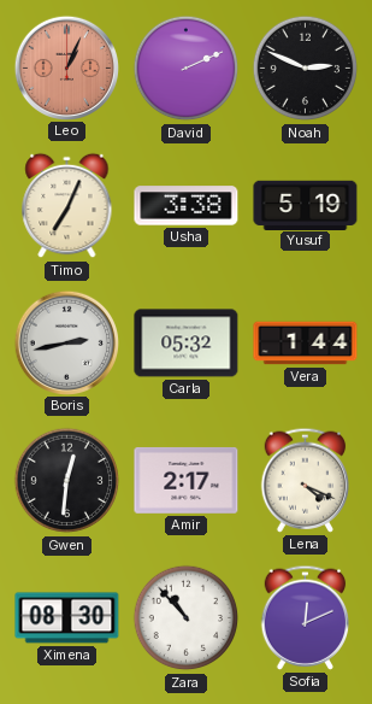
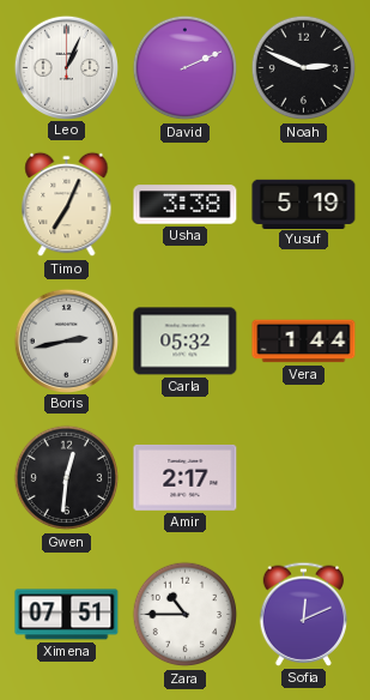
Leo dial: salmon -> white
Lena: 4:19 -> none
Ximena: 08:30 -> 07:51
Zara: 10:53 -> 10:45
